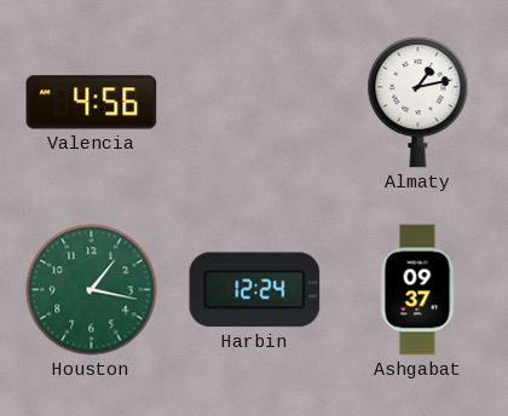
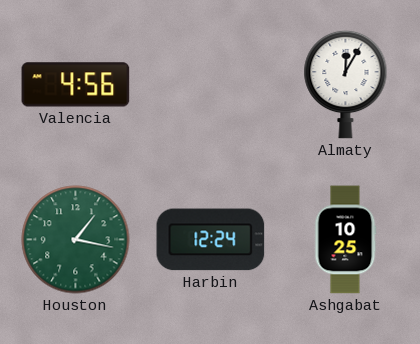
Almaty: 1:13 -> 12:05
Ashgabat: 09:37 -> 10:25
